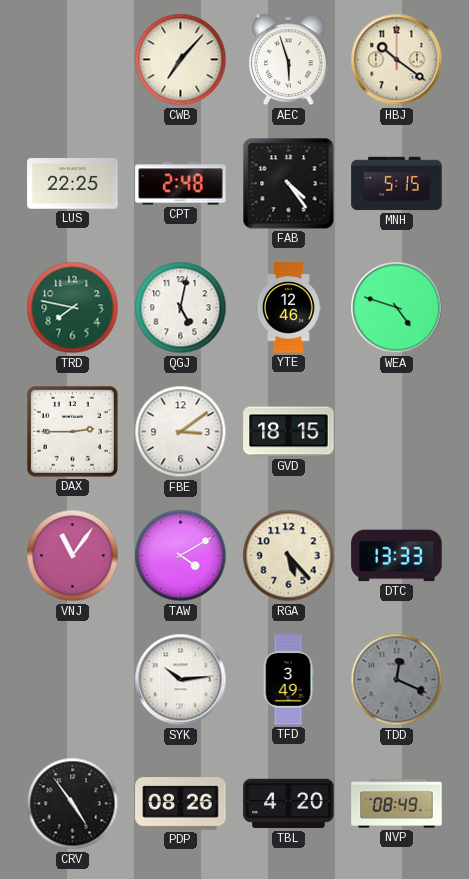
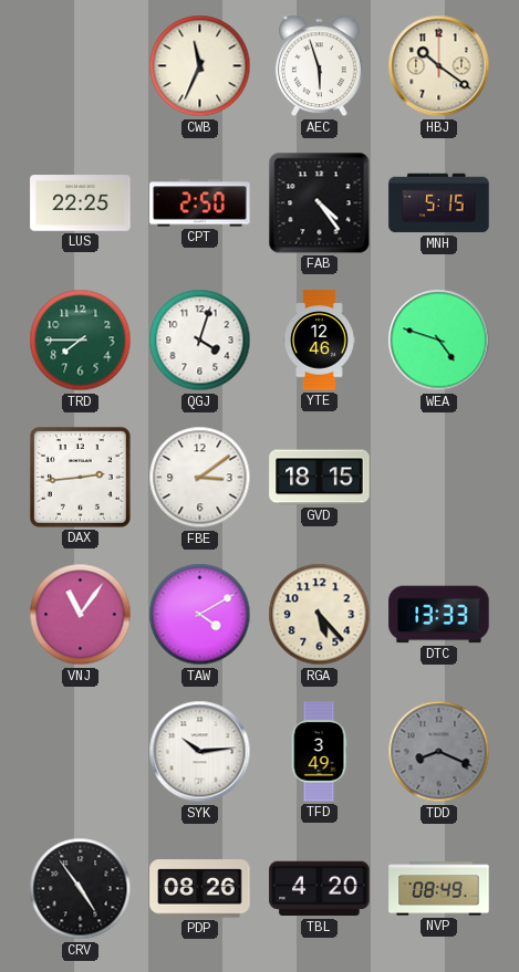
CWB: 7:07 -> 11:34
CPT: 2:48 -> 2:50
TRD: 7:47 -> 7:45
QGJ: 5:02 -> 4:03
DAX: 2:45 -> 2:44
TDD: 12:19 -> 8:19
